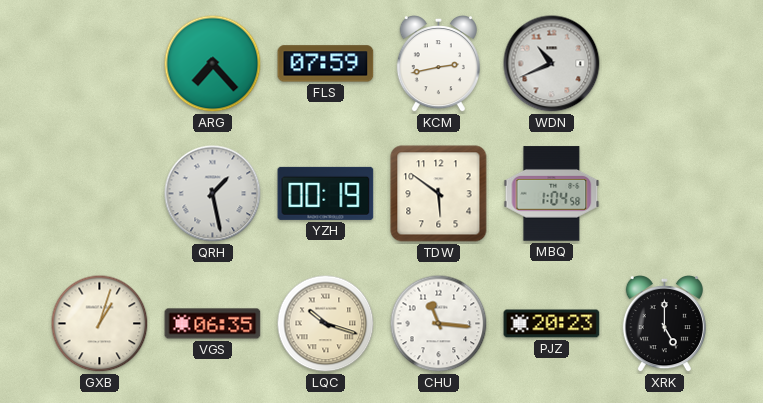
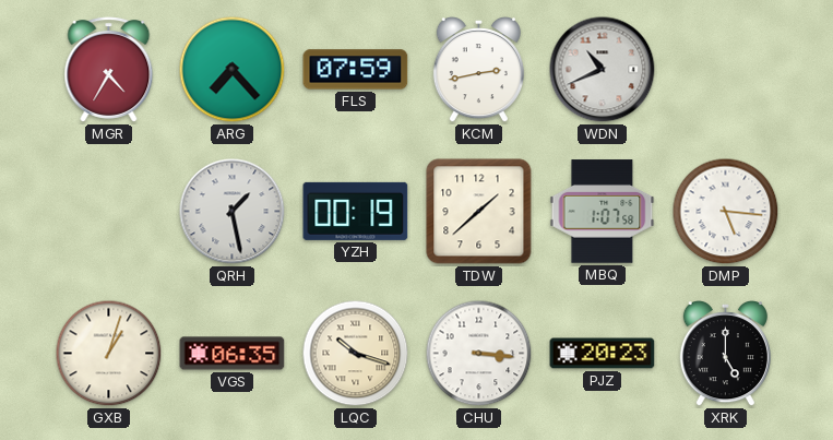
MGR: none -> 4:35
TDW: 5:51 -> 1:38
MBQ: 1:04 -> 1:07
DMP: none -> 5:16
CHU: 11:16 -> 3:16
